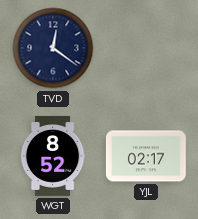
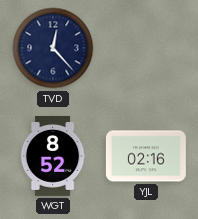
TVD: 12:21 -> 12:23
YJL: 02:17 -> 02:16
